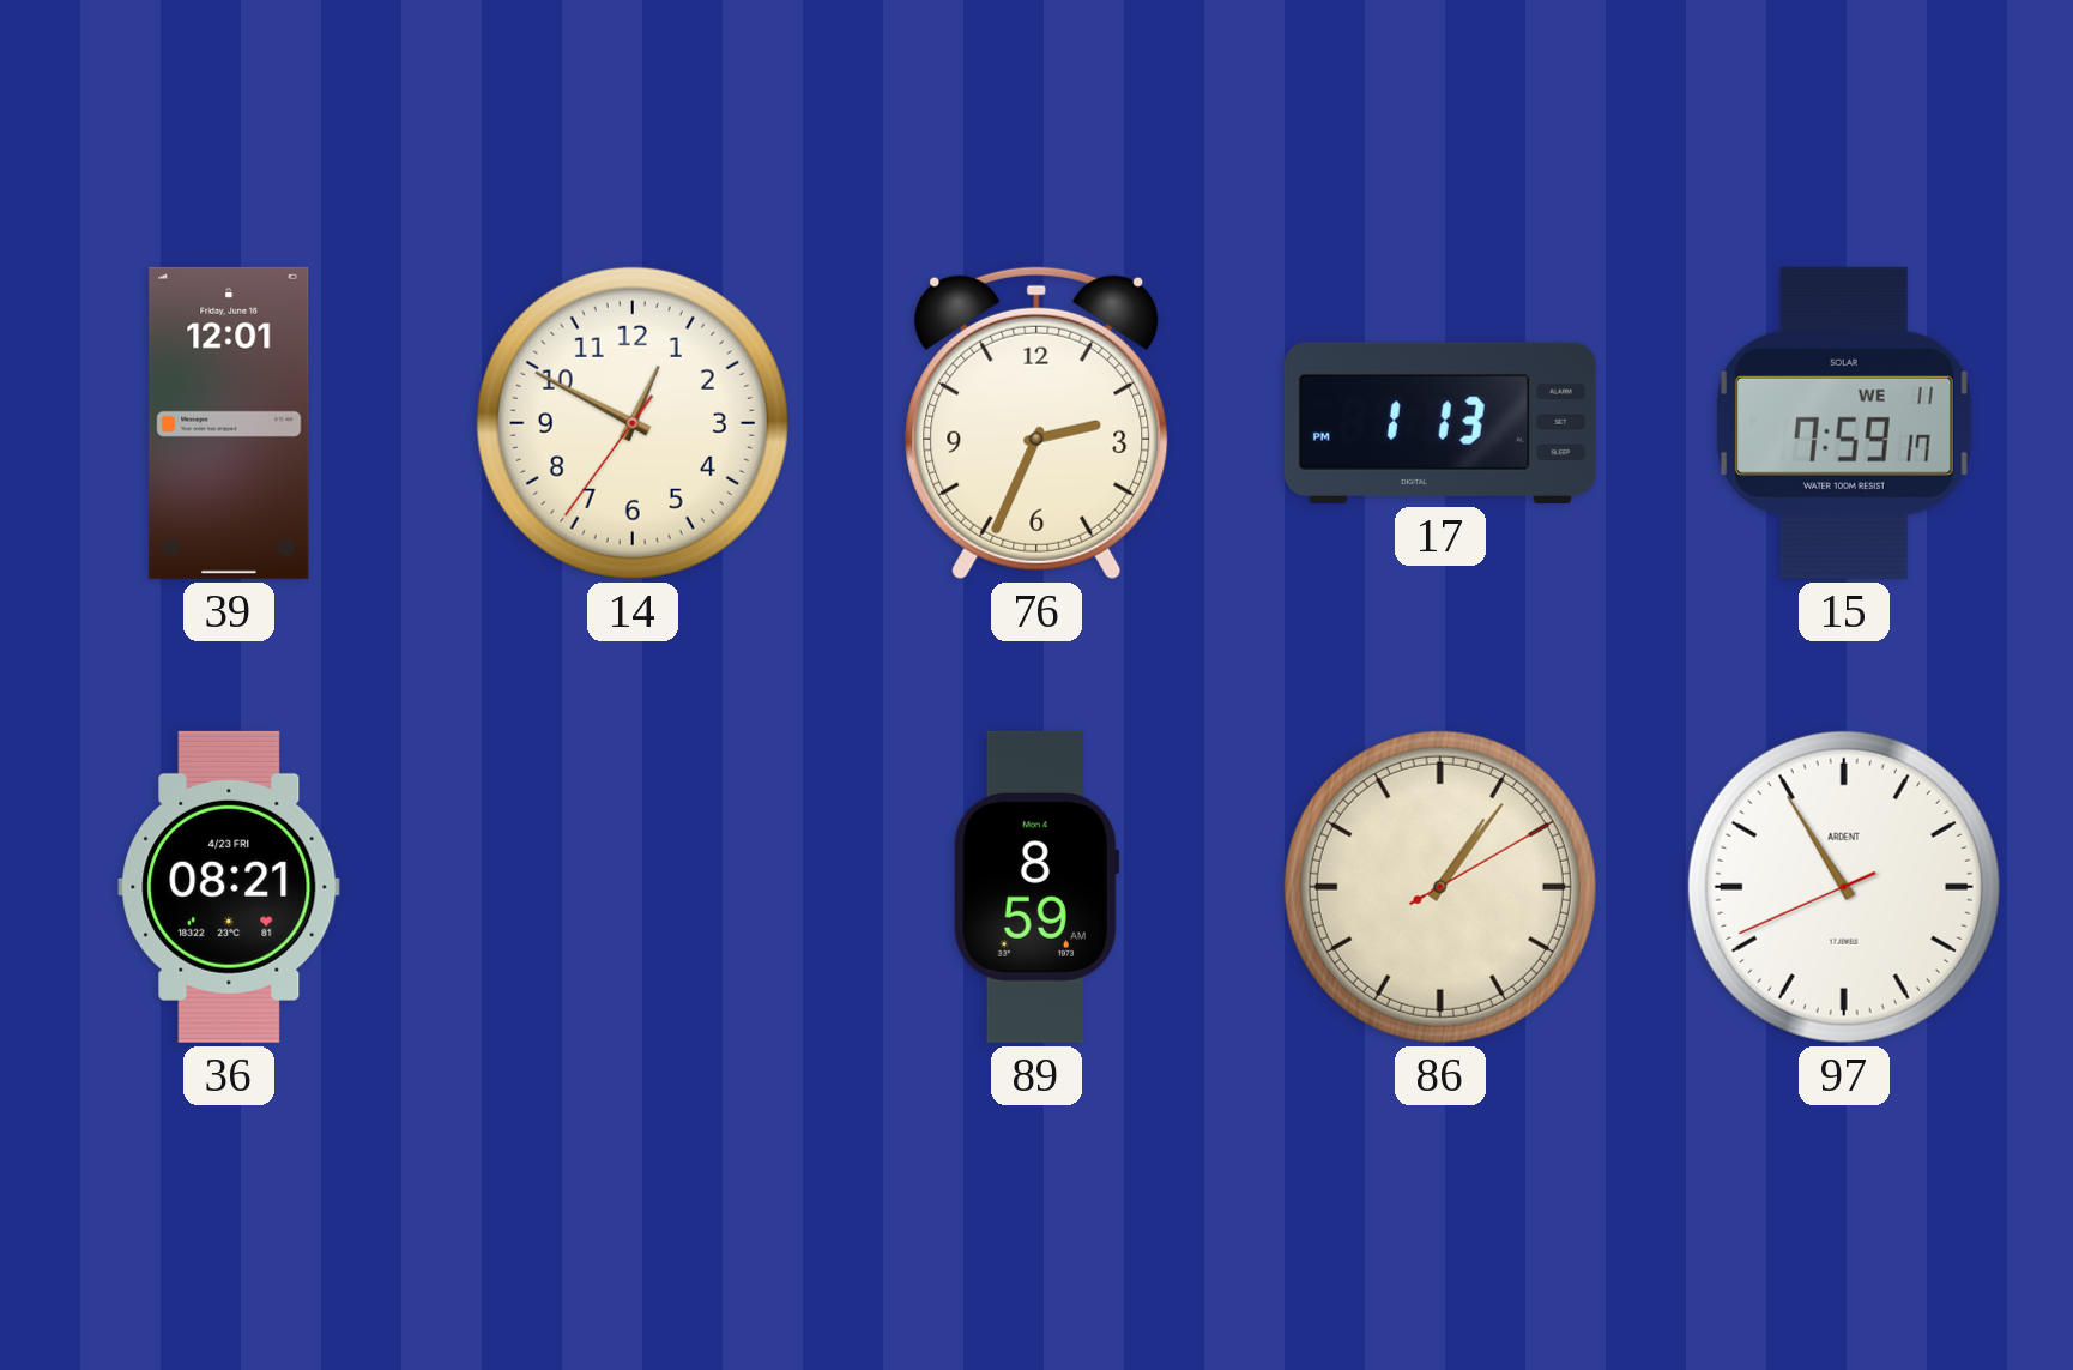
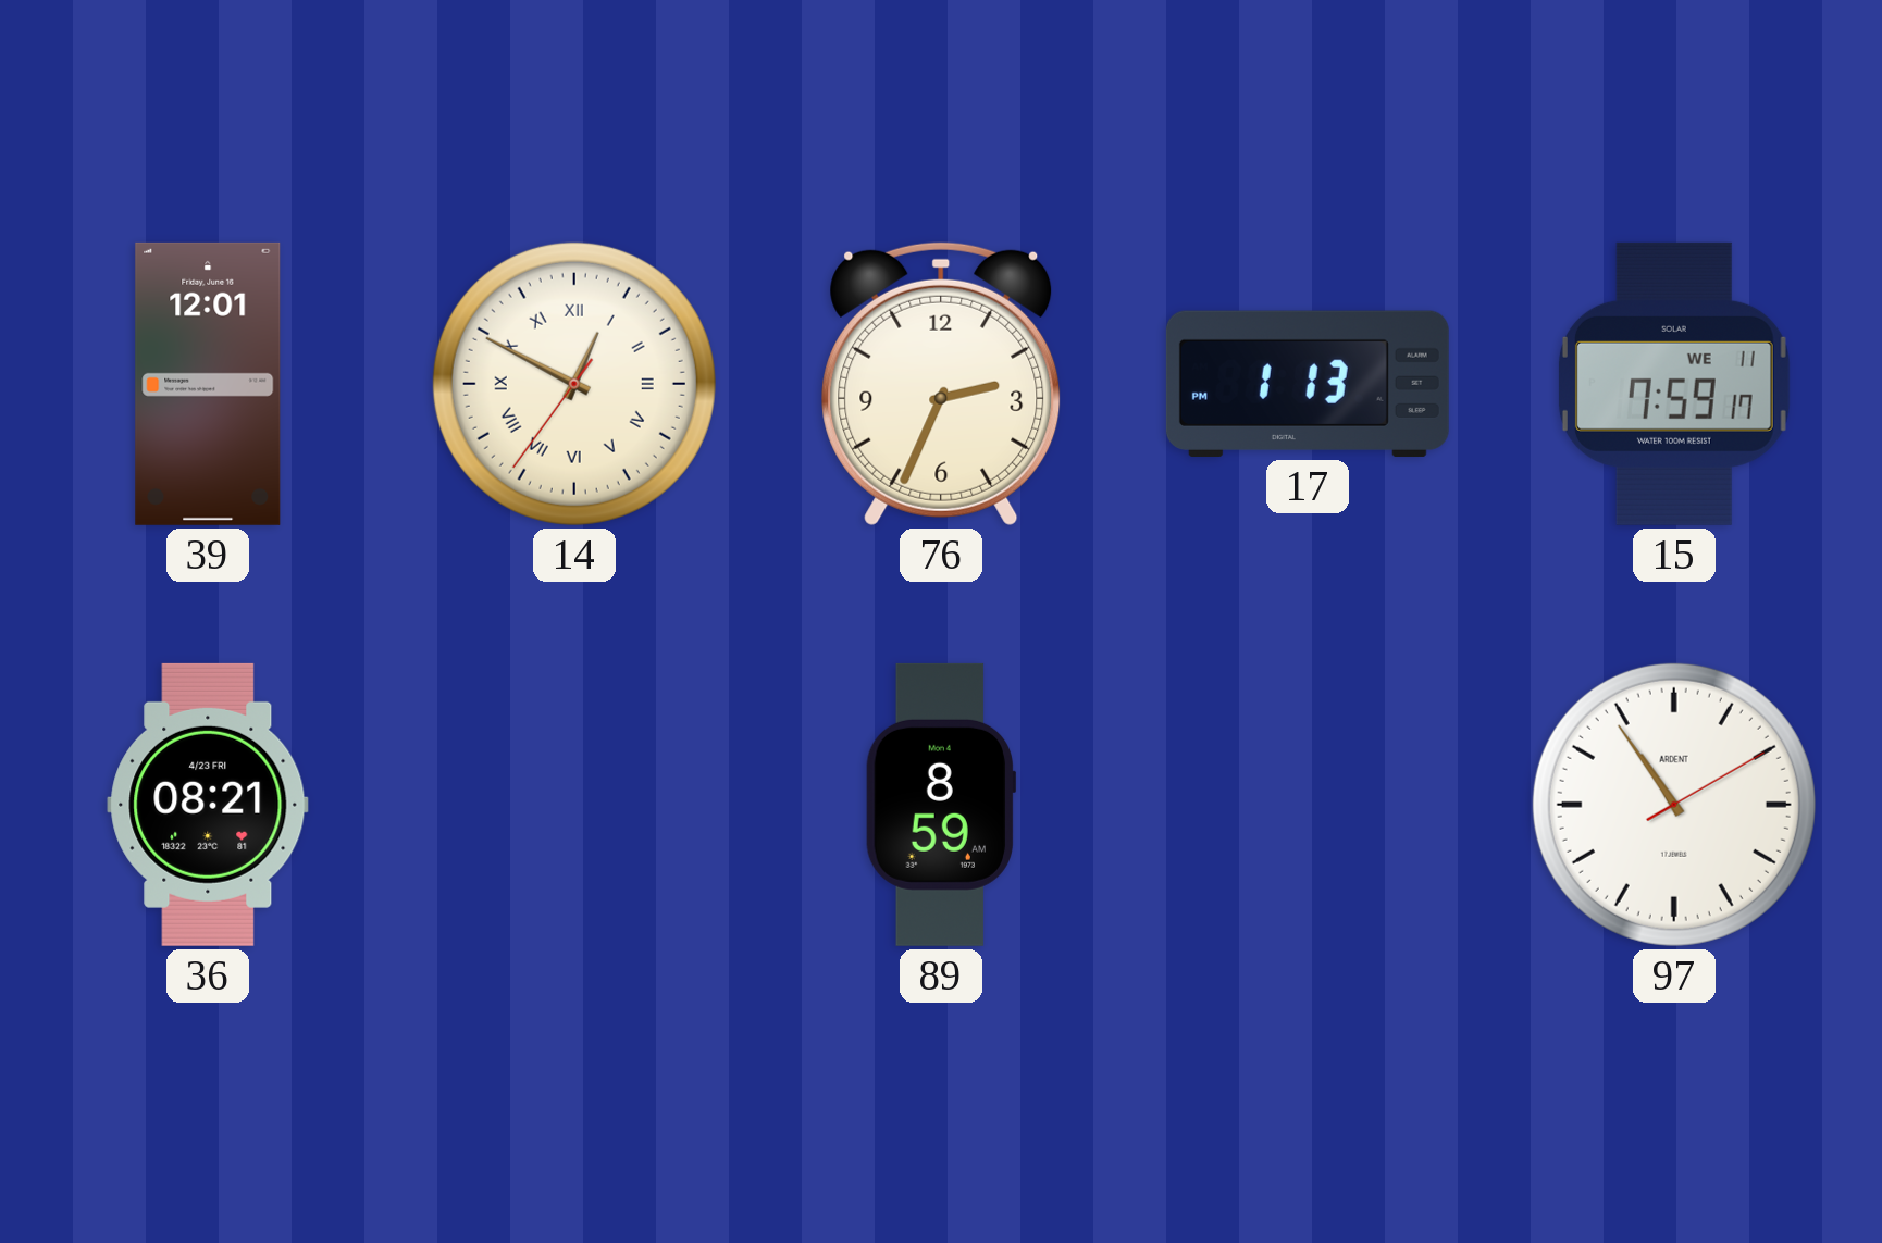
14 numerals: Arabic -> Roman
86: 1:06 -> none
97: 10:54:41 -> 10:54:10
